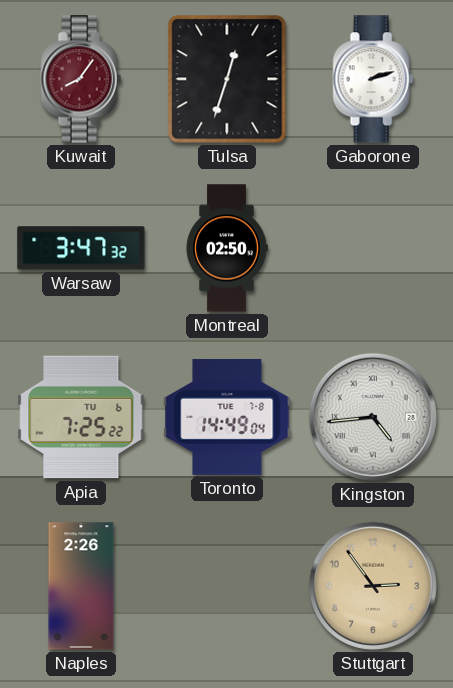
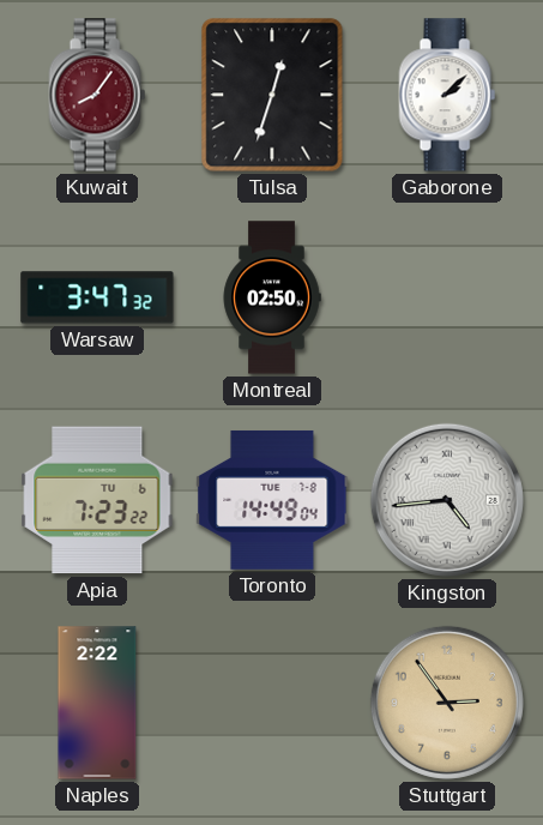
Gaborone: 2:12 -> 2:08
Apia: 7:25 -> 7:23
Naples: 2:26 -> 2:22
